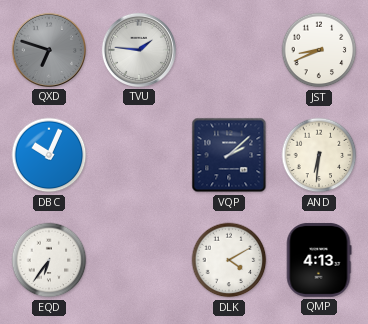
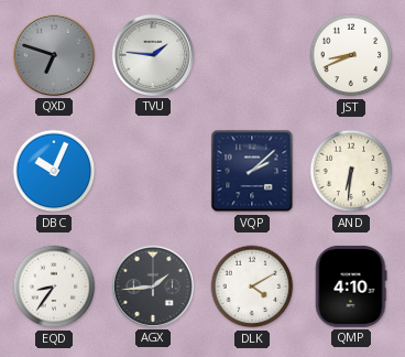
EQD: 6:36 -> 8:36
AGX: none -> 1:44
QMP: 4:13 -> 4:10
